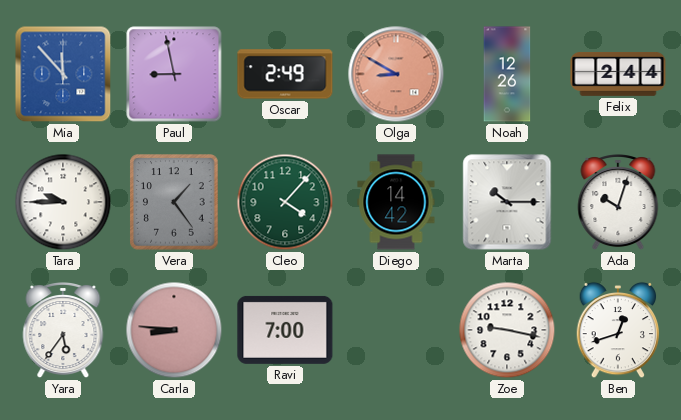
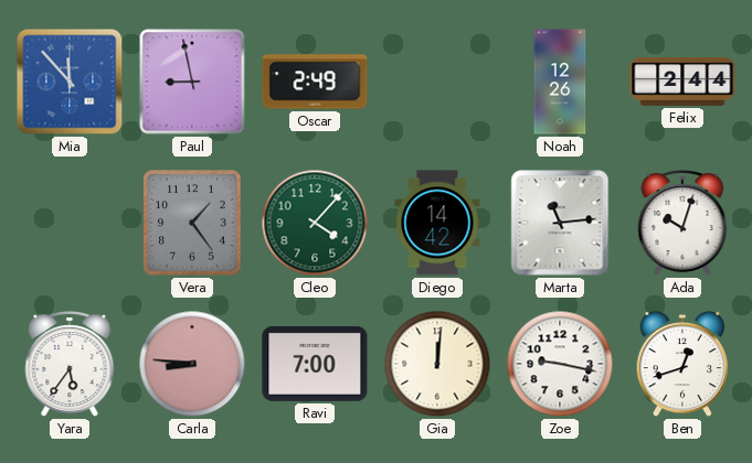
Olga: 8:50 -> none
Tara: 9:45 -> none
Marta: 10:15 -> 11:14
Gia: none -> 12:01
